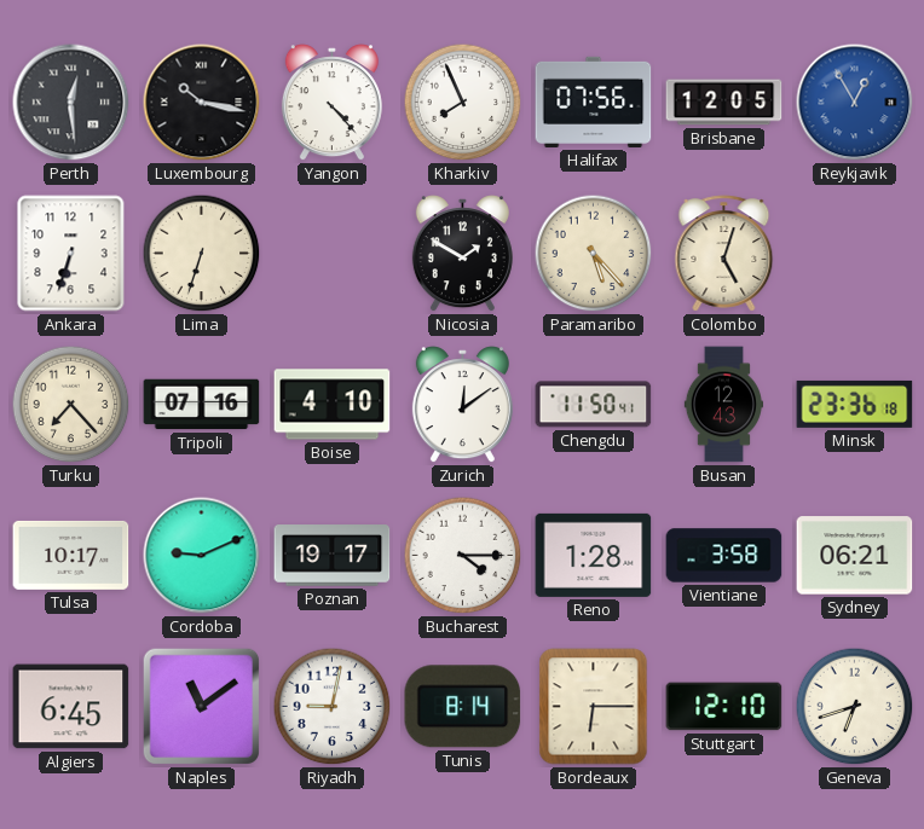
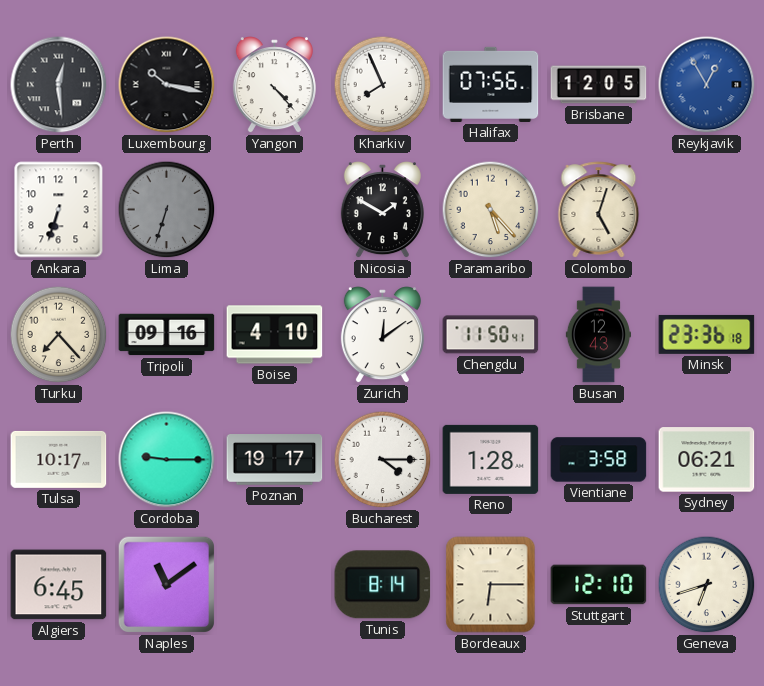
Lima dial: cream -> grey
Tripoli: 07:16 -> 09:16
Cordoba: 9:11 -> 9:15
Riyadh: 9:02 -> none
